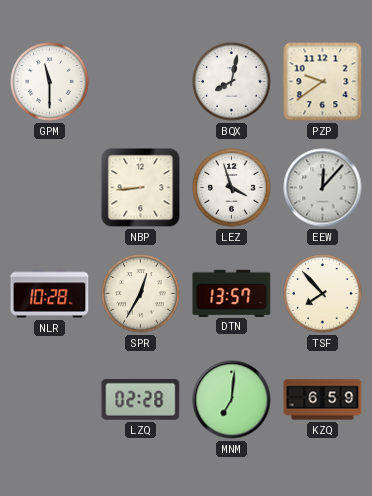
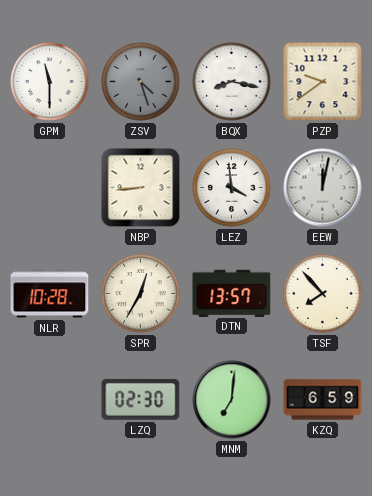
ZSV: none -> 4:27
BQX: 8:02 -> 8:17
LEZ: 3:57 -> 3:59
EEW: 12:07 -> 12:02
LZQ: 02:28 -> 02:30
